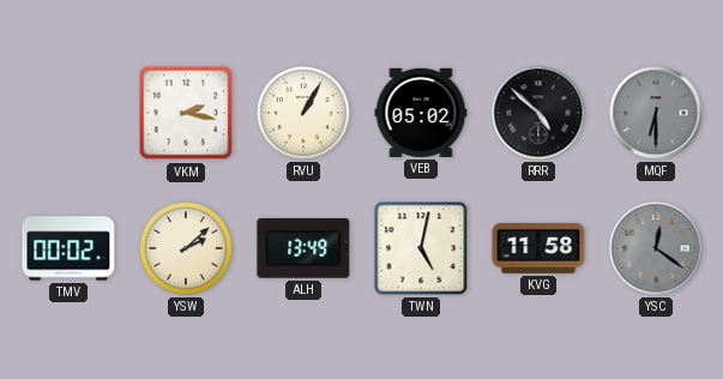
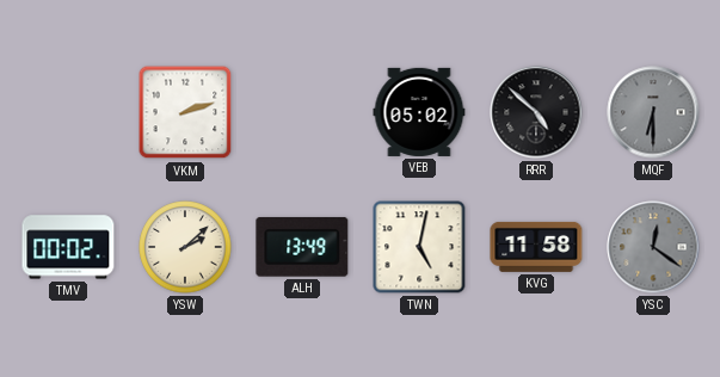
VKM: 2:17 -> 2:12
RVU: 1:05 -> none
